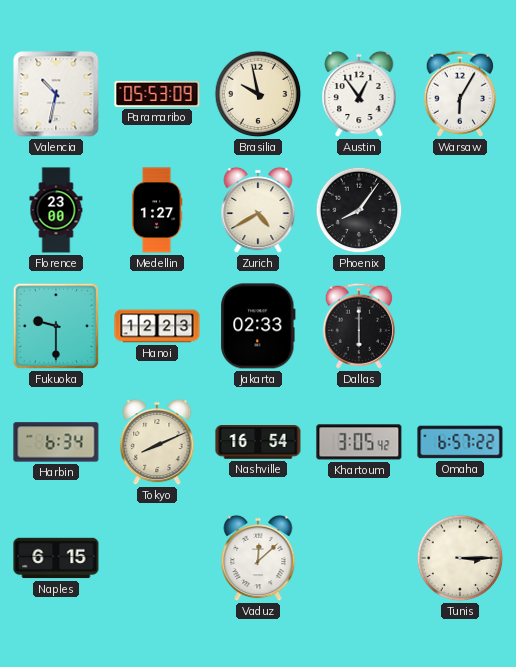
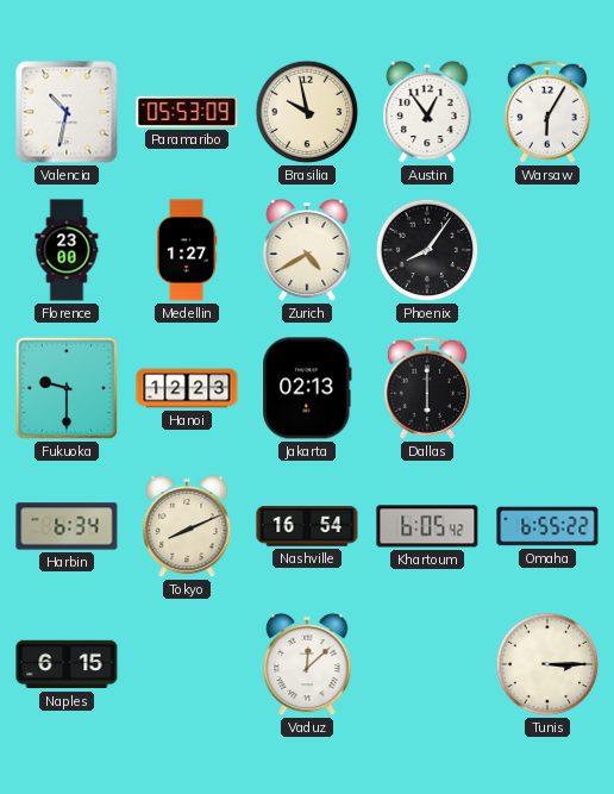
Jakarta: 02:33 -> 02:13
Khartoum: 3:05 -> 6:05
Omaha: 6:57 -> 6:55
